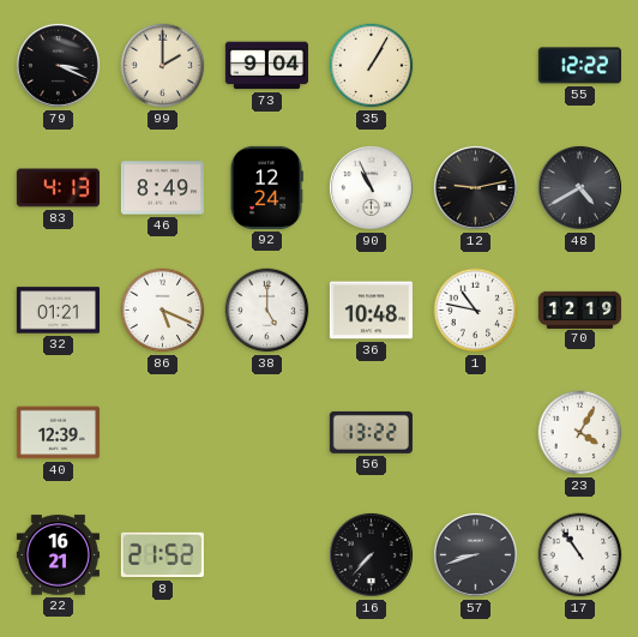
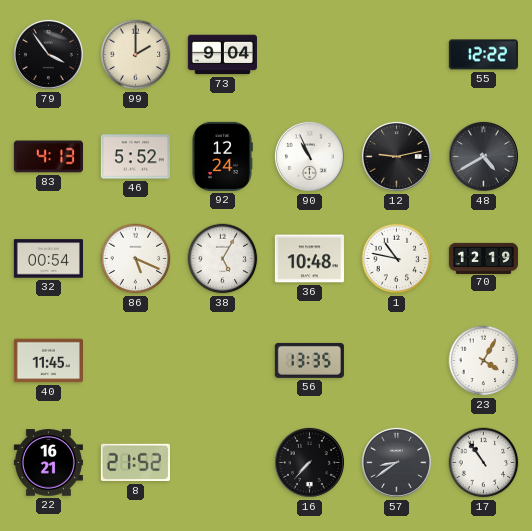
79: 3:19 -> 3:54
35: 1:05 -> none
46: 8:49 -> 5:52
32: 01:21 -> 00:54
38: 5:00 -> 5:05
40: 12:39 -> 11:45
56: 13:22 -> 13:35
57: 8:42 -> 8:39
